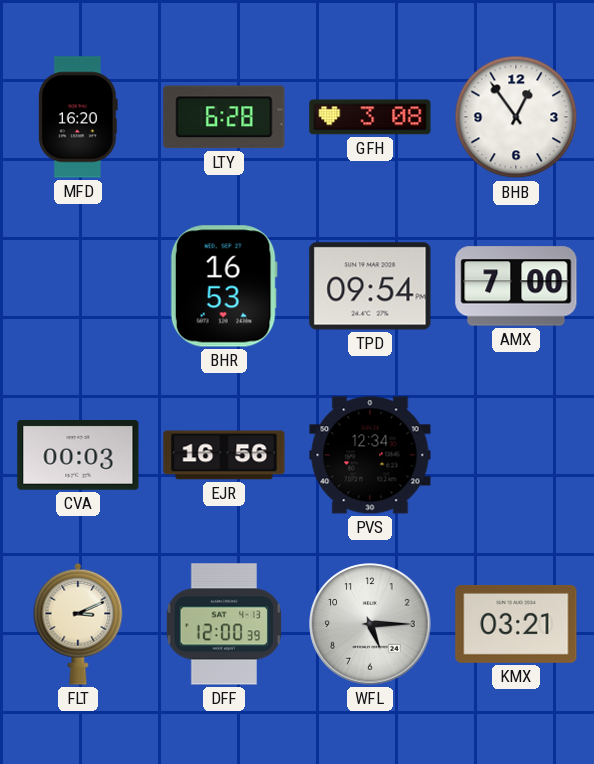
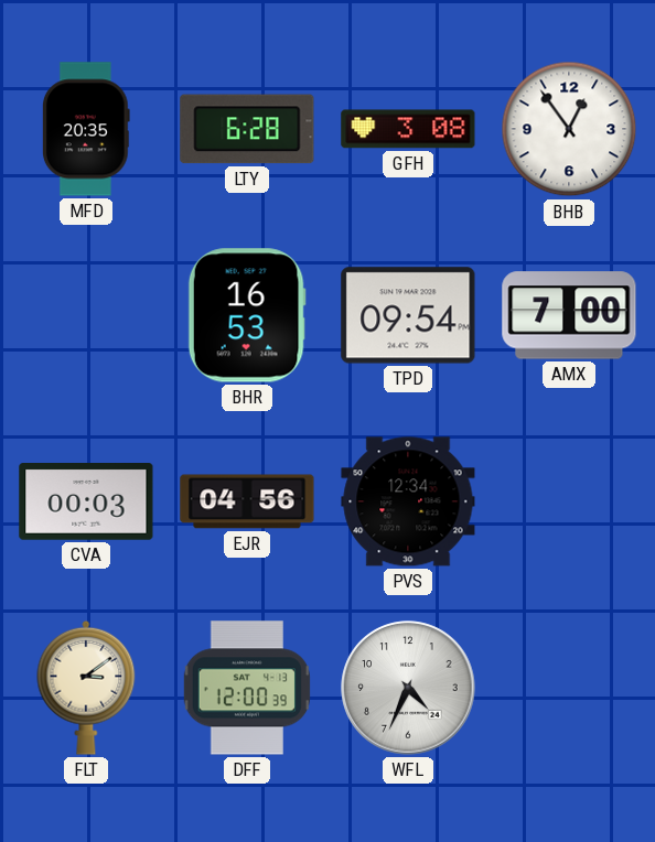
MFD: 16:20 -> 20:35
EJR: 16:56 -> 04:56
FLT: 3:11 -> 3:09
WFL: 5:15 -> 4:34
KMX: 03:21 -> none
